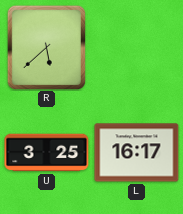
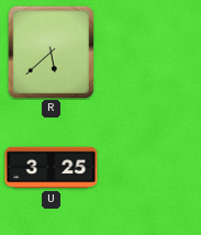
L: 16:17 -> none
